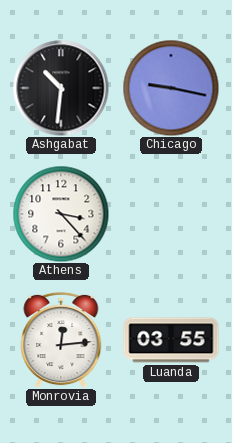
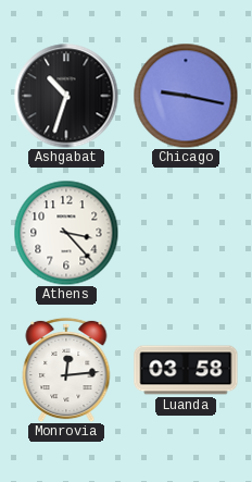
Ashgabat: 10:31 -> 10:33
Luanda: 03:55 -> 03:58
